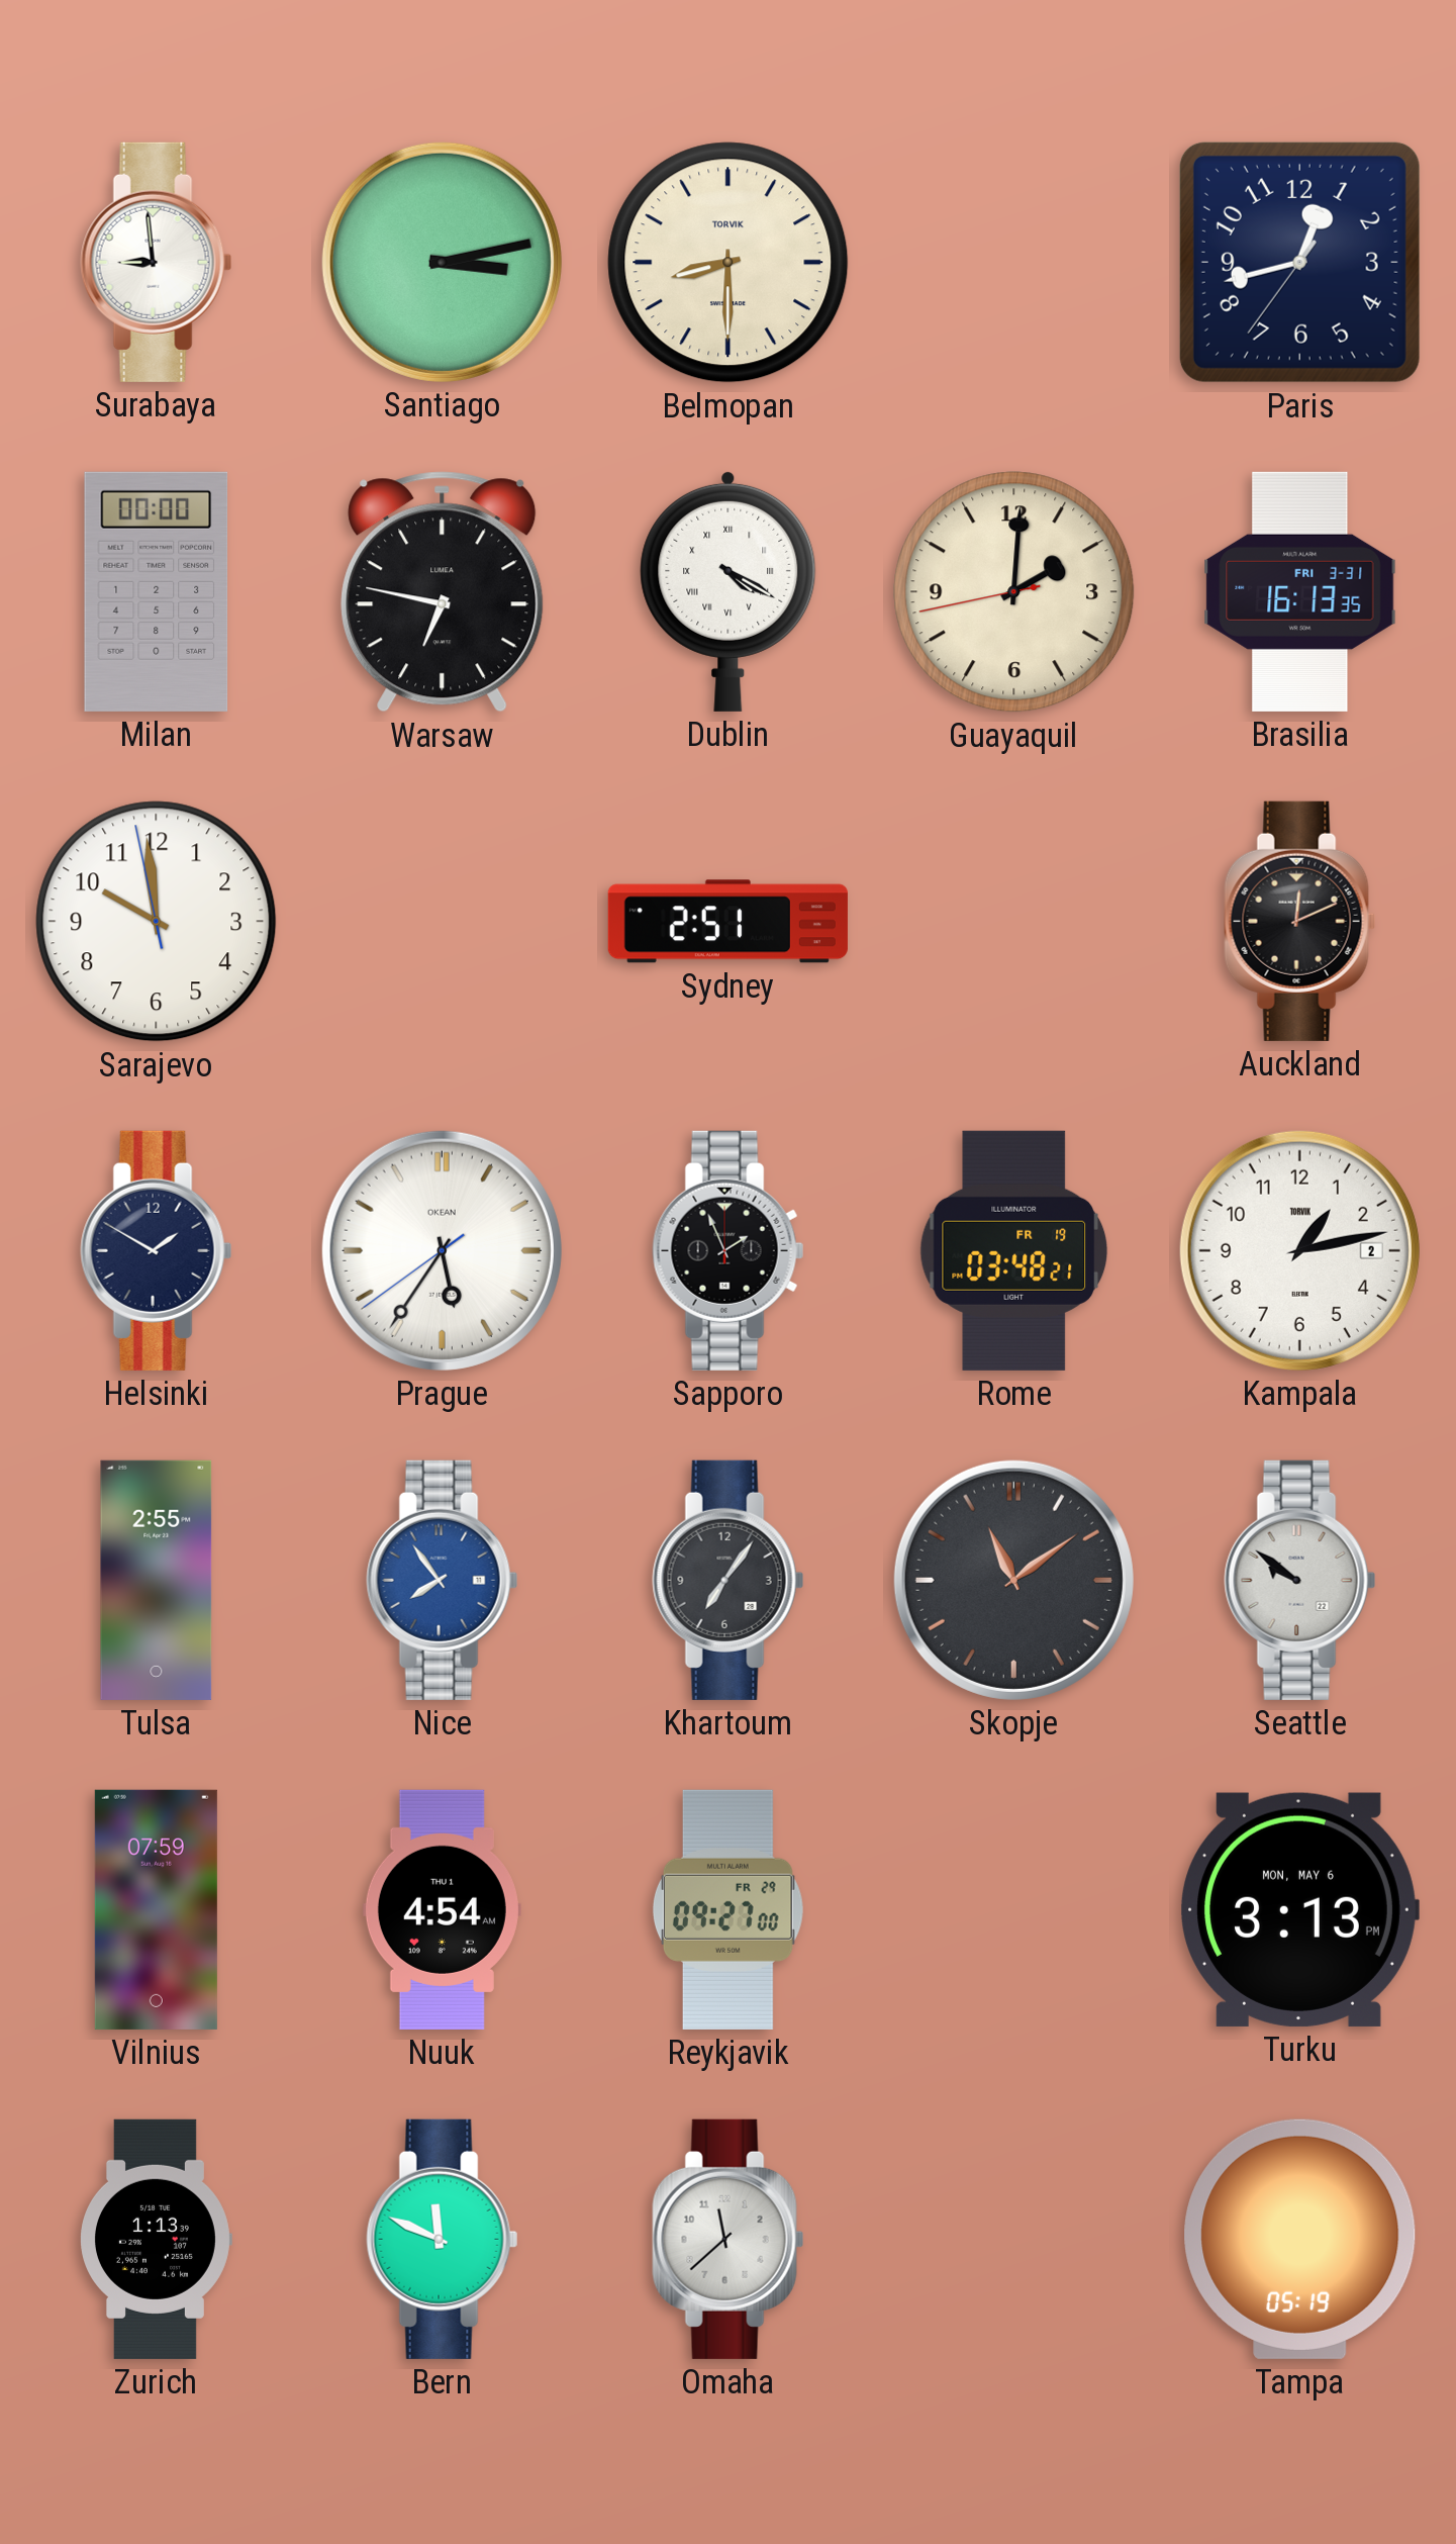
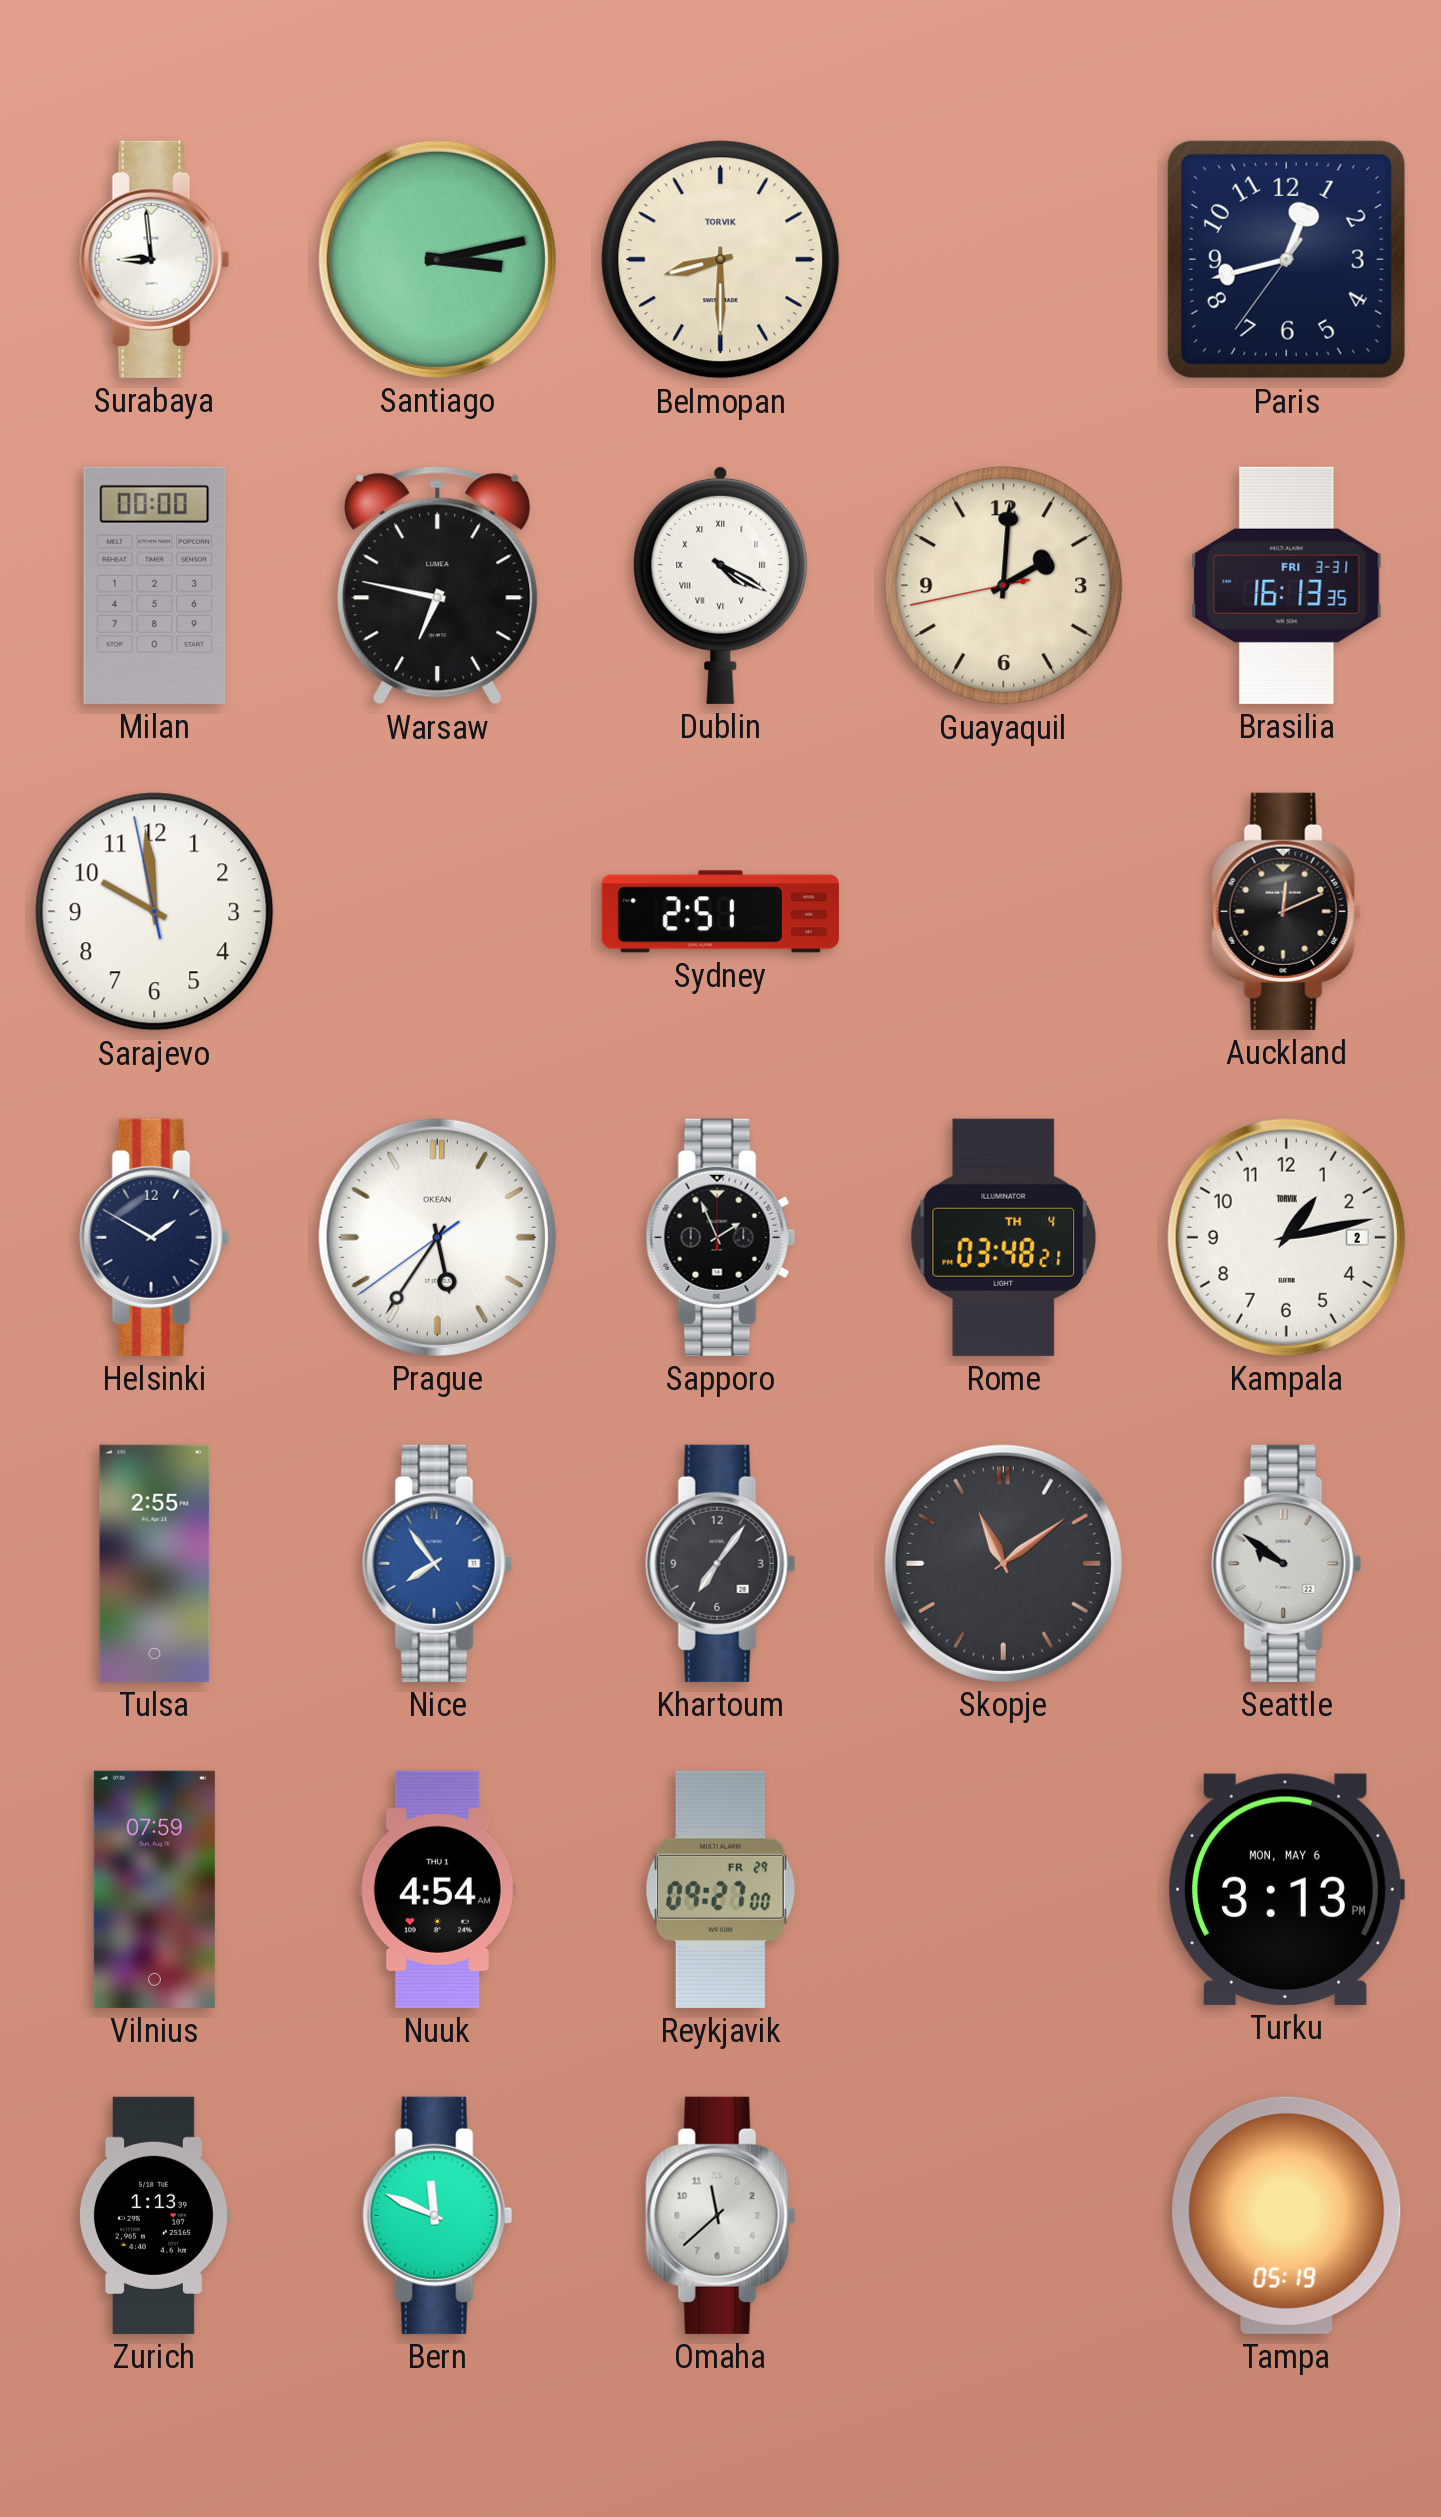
Rome date: FR 19 -> TH 4
